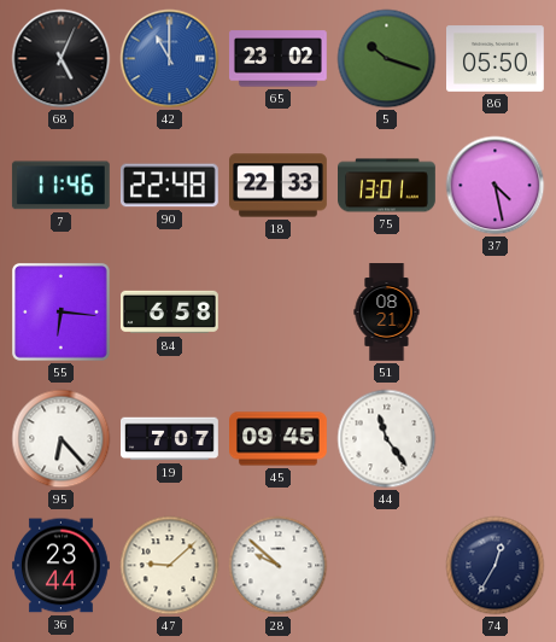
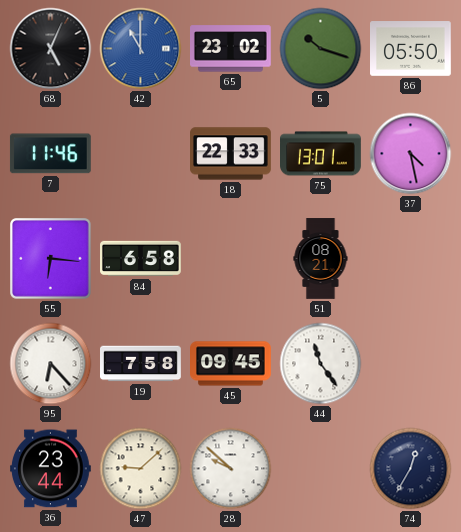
90: 22:48 -> none
19: 7:07 -> 7:58
